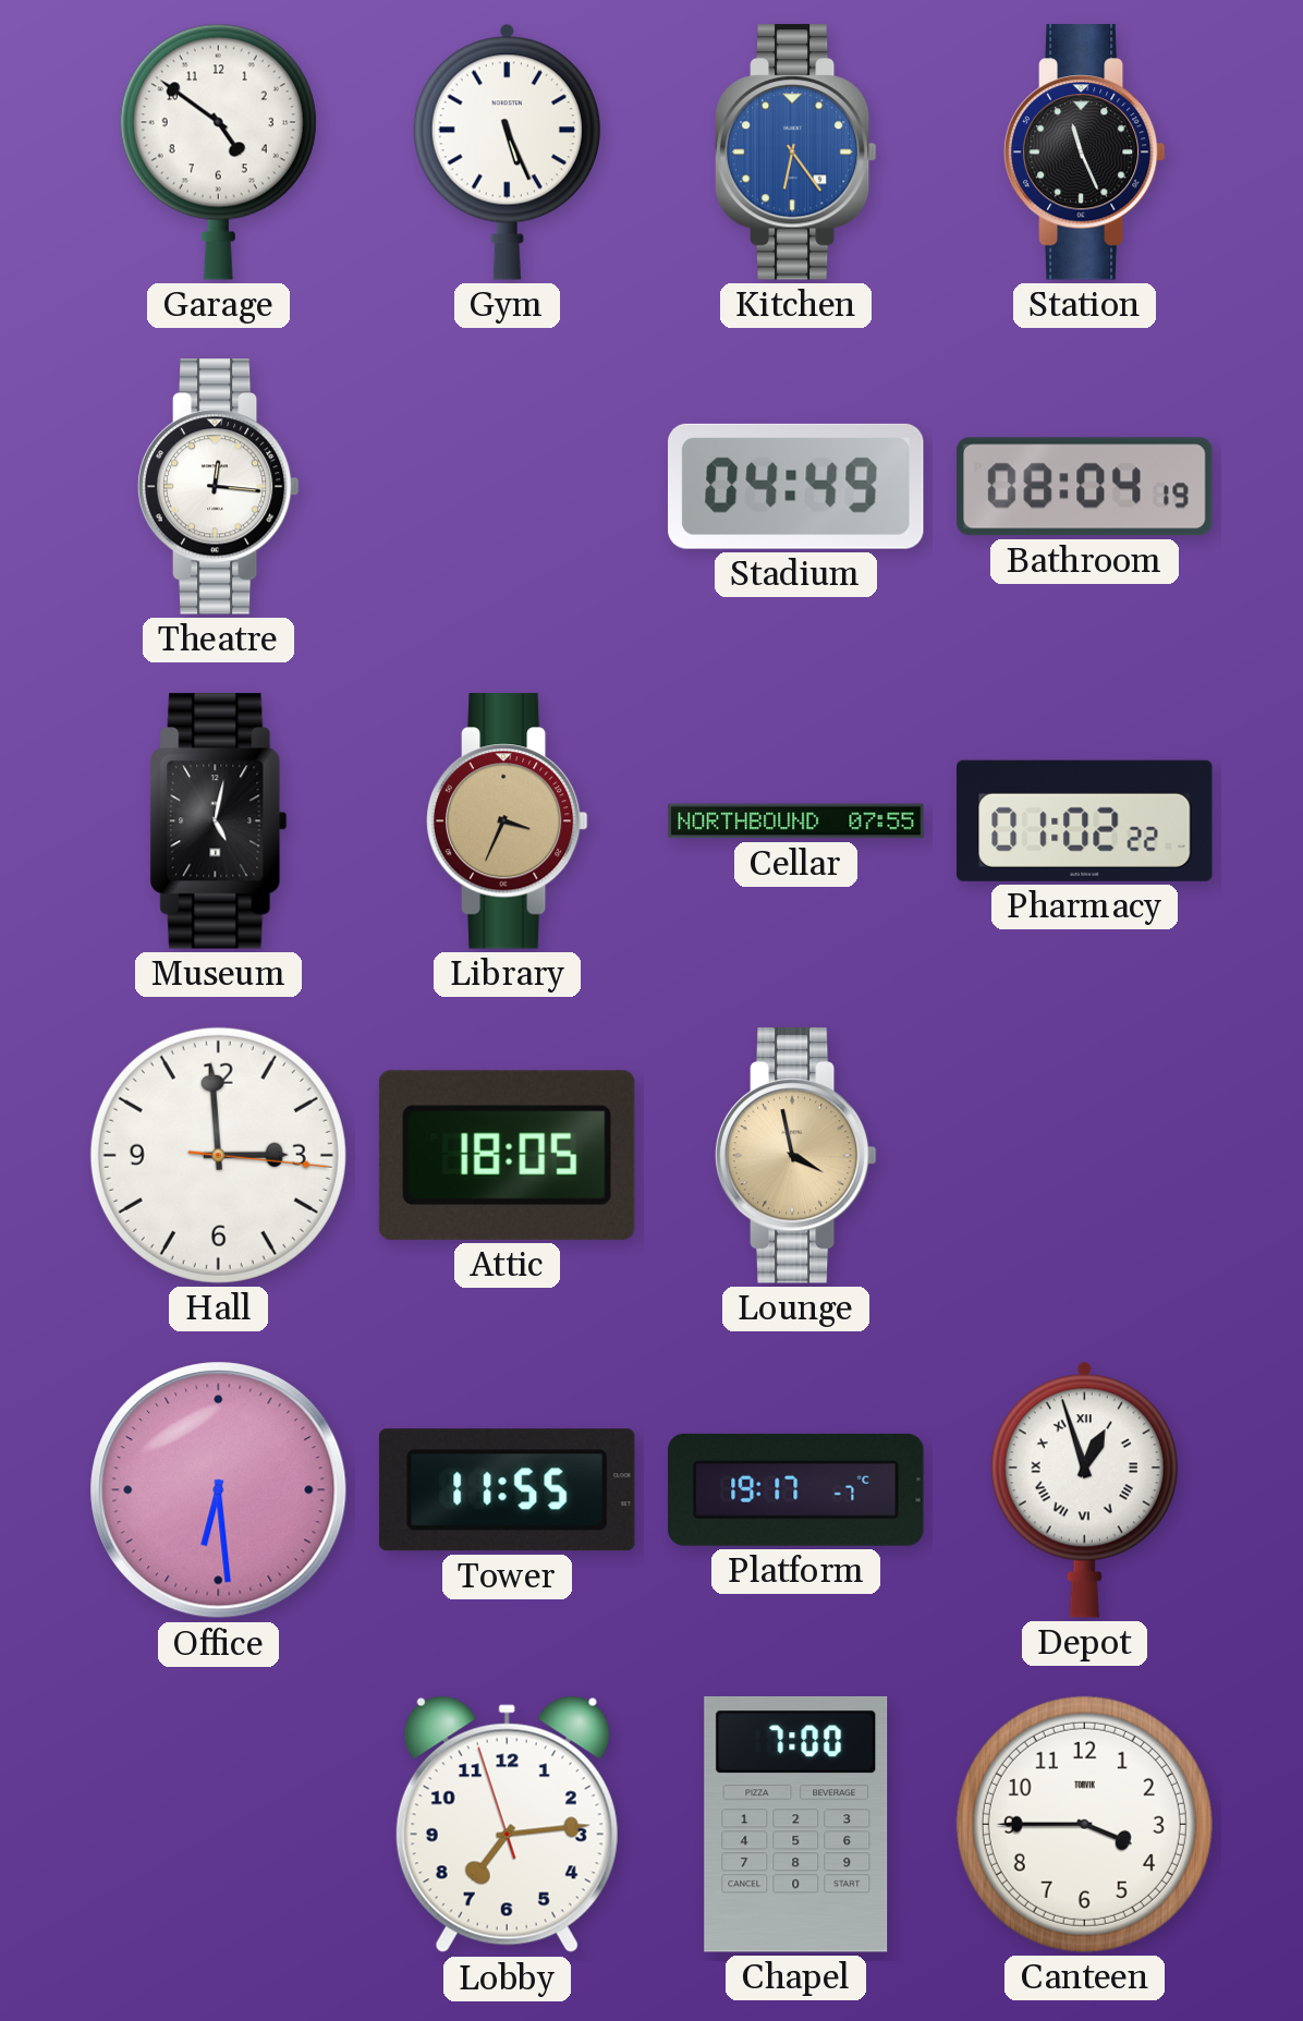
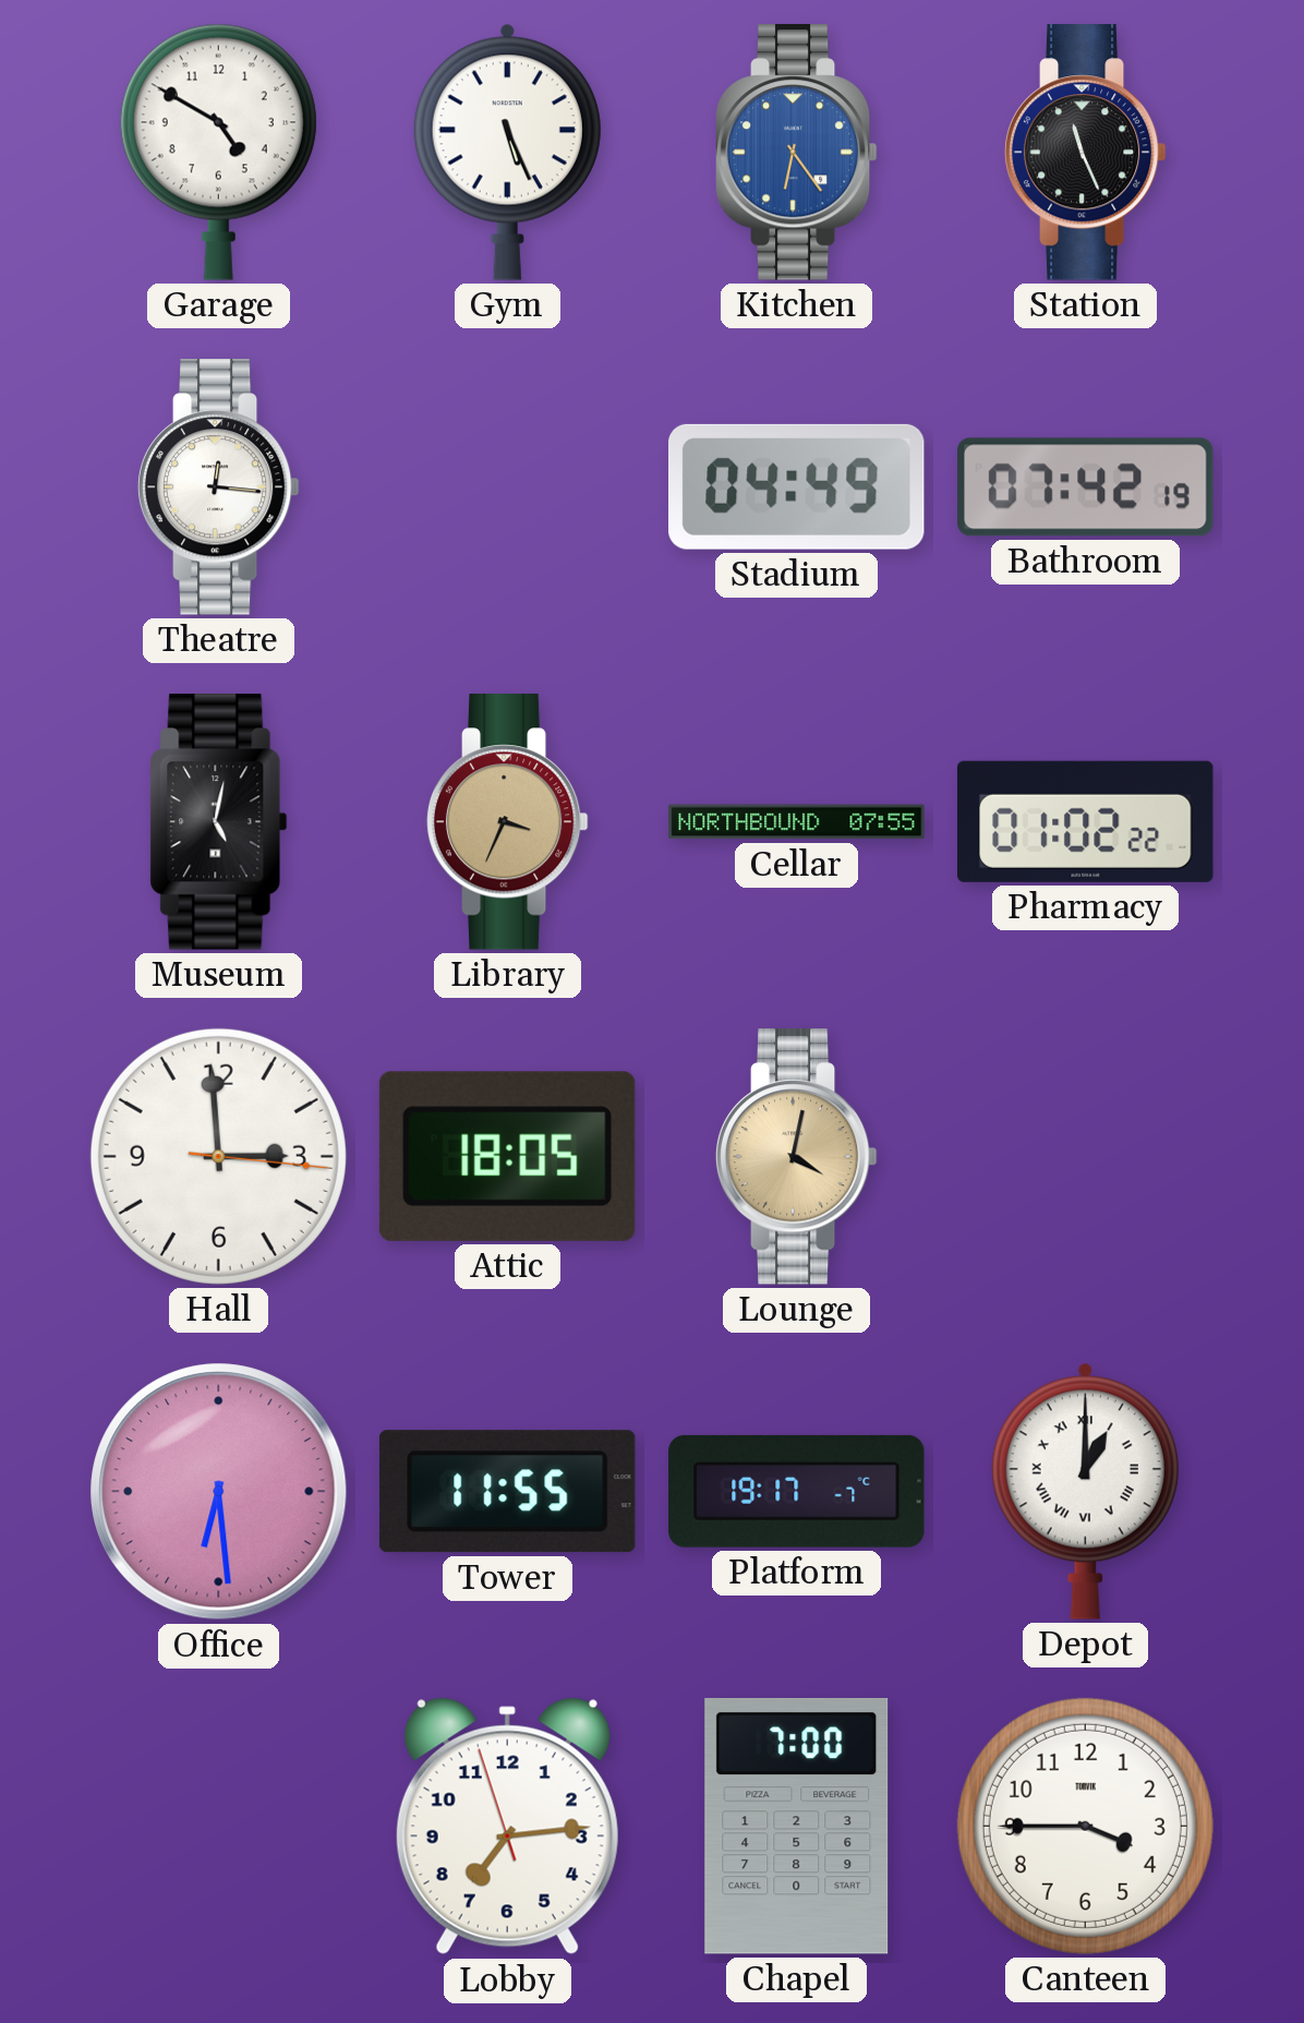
Garage: 4:51 -> 4:50
Bathroom: 08:04 -> 07:42
Lounge: 3:58 -> 4:02
Depot: 12:57 -> 1:00
